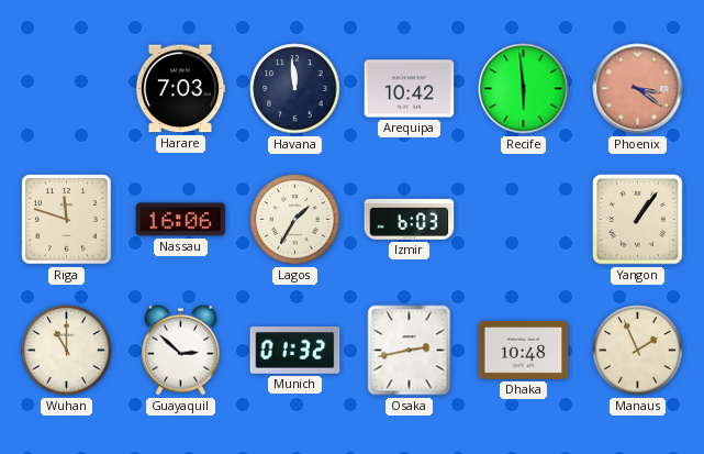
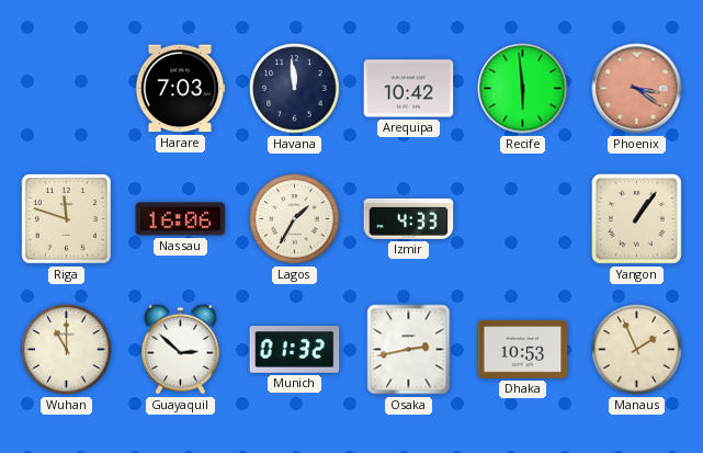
Izmir: 6:03 -> 4:33
Dhaka: 10:48 -> 10:53
